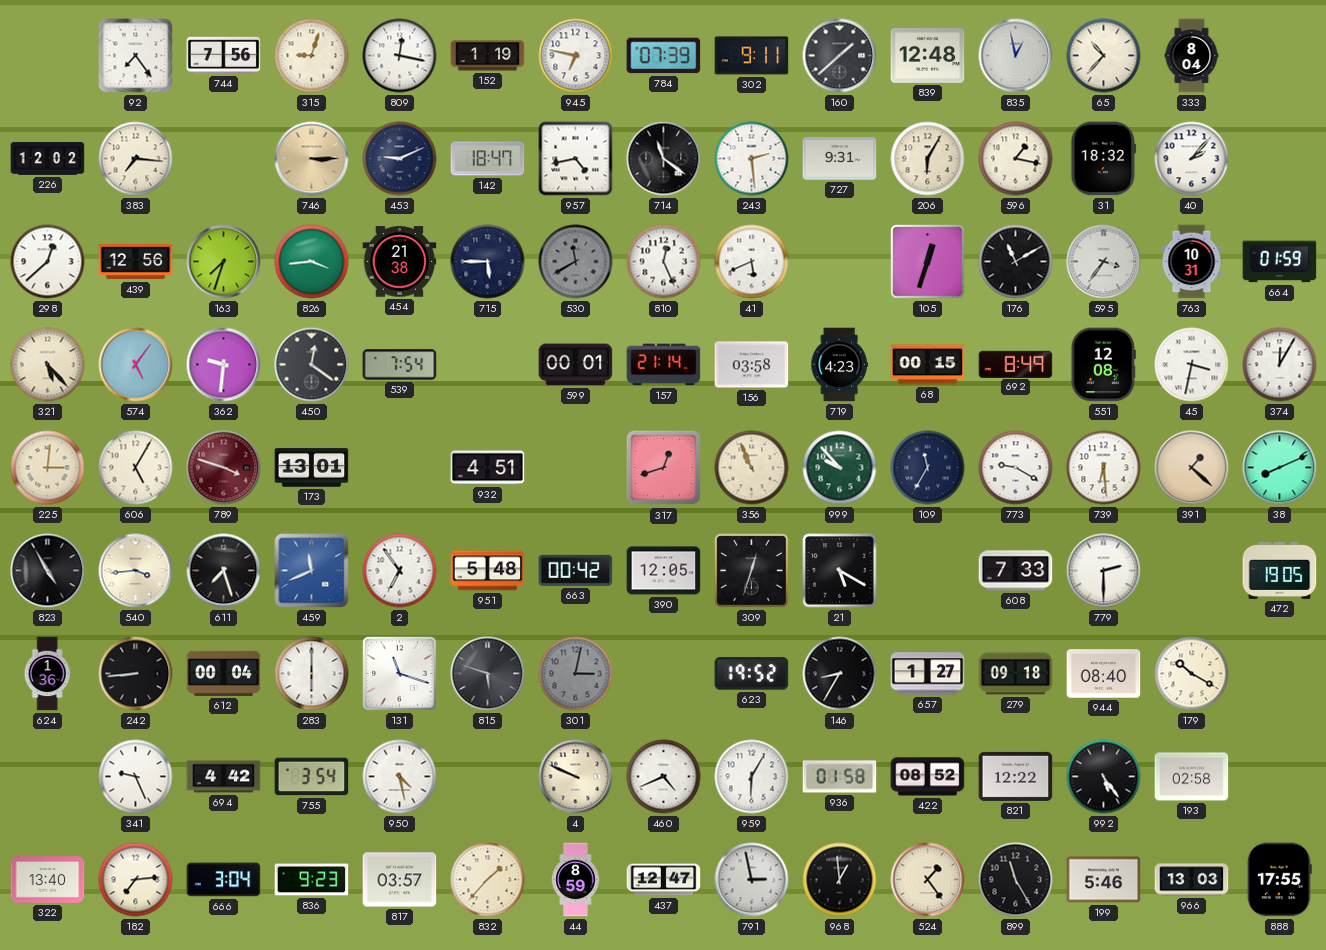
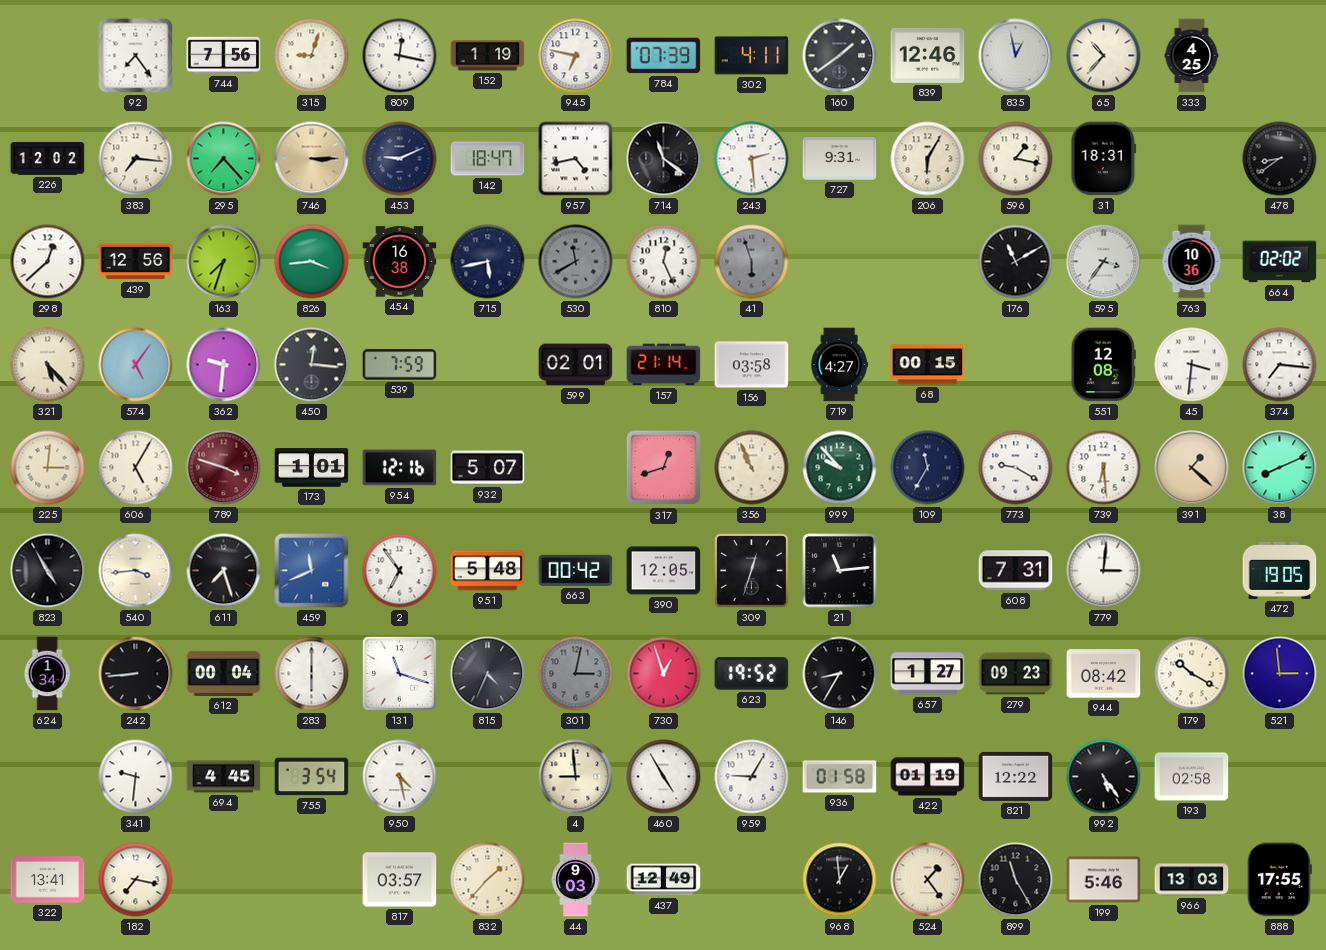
302: 9:11 -> 4:11
160: 1:38 -> 1:39
839: 12:48 -> 12:46
333: 8:04 -> 4:25
295: none -> 7:23
31: 18:32 -> 18:31
40: 2:07 -> none
478: none -> 8:39
454: 21:38 -> 16:38
715: 5:45 -> 5:43
41: 5:41 -> 5:57
41 dial: white -> grey
105: 12:33 -> none
763: 10:31 -> 10:36
664: 01:59 -> 02:02
450: 12:21 -> 12:16
539: 7:54 -> 7:59
599: 00:01 -> 02:01
719: 4:23 -> 4:27
692: 8:49 -> none
45: 3:32 -> 3:31
374: 12:05 -> 7:16
173: 13:01 -> 1:01
954: none -> 12:16
932: 4:51 -> 5:07
21: 5:20 -> 11:14
608: 7:33 -> 7:31
779: 2:30 -> 3:01
624: 1:36 -> 1:34
815: 5:48 -> 4:34
730: none -> 12:57
279: 09:18 -> 09:23
944: 08:40 -> 08:42
521: none -> 2:59
341: 9:26 -> 9:31
694: 4:42 -> 4:45
4: 9:49 -> 8:59
460: 4:41 -> 4:55
959: 6:05 -> 9:05
422: 08:52 -> 01:19
322: 13:40 -> 13:41
182: 7:14 -> 7:17
666: 3:04 -> none
836: 9:23 -> none
44: 8:59 -> 9:03
437: 12:47 -> 12:49
791: 2:58 -> none
